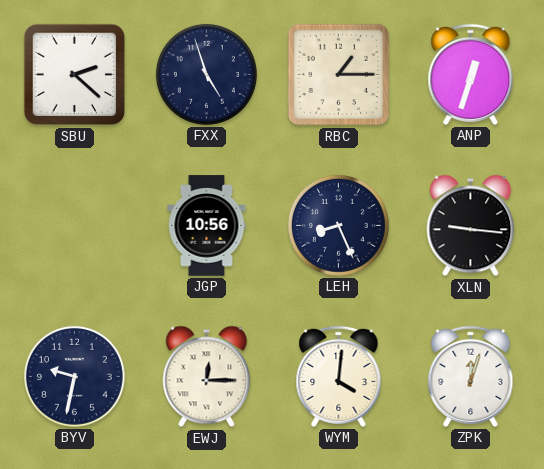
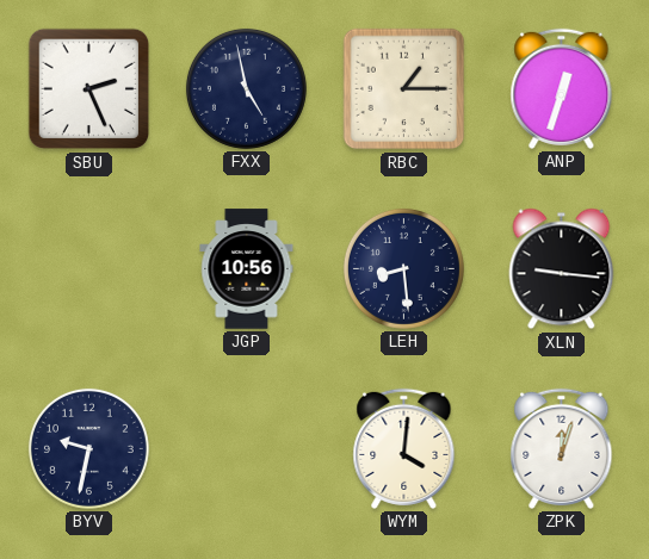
SBU: 2:22 -> 2:26
FXX: 4:57 -> 4:58
LEH: 8:26 -> 8:29
EWJ: 12:15 -> none
